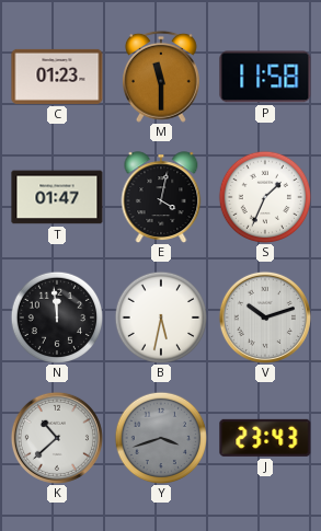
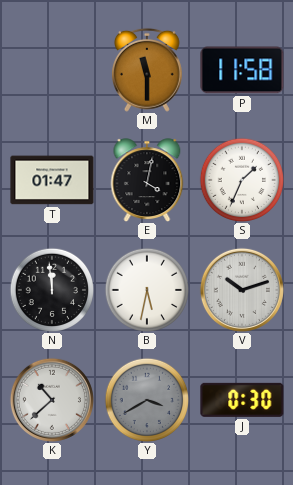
C: 01:23 -> none
Y: 3:42 -> 3:40
J: 23:43 -> 0:30
